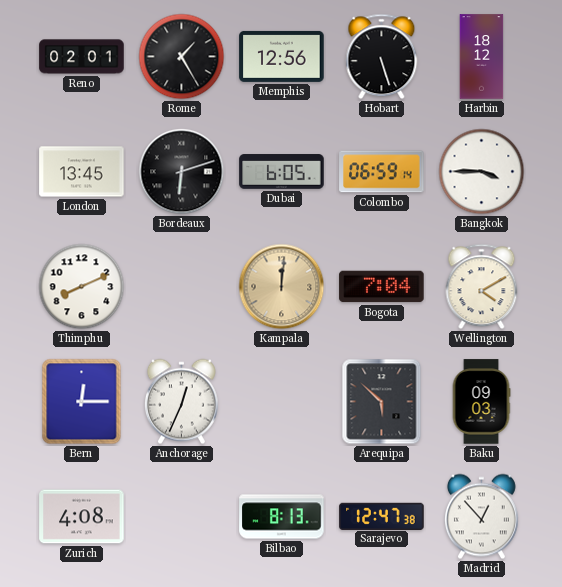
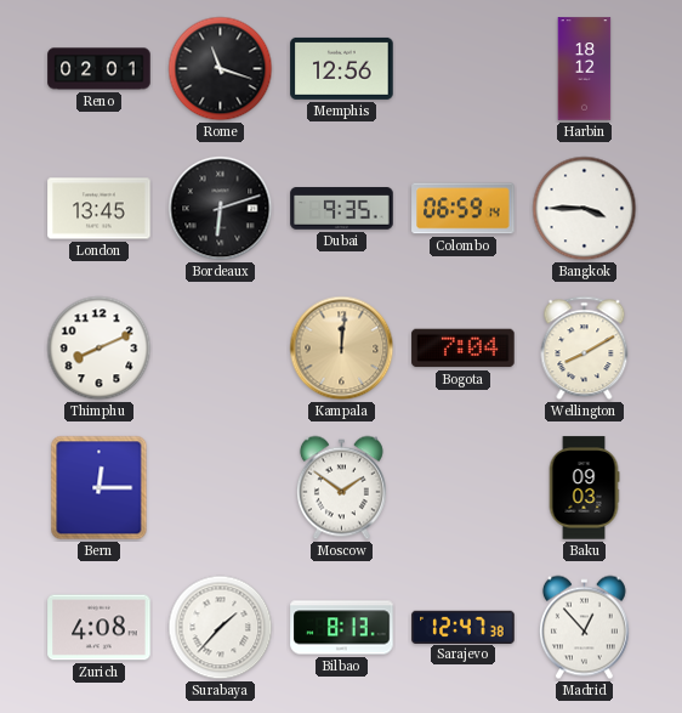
Rome: 1:25 -> 11:18
Hobart: 5:27 -> none
Dubai: 6:05 -> 9:35
Wellington: 4:10 -> 8:10
Anchorage: 12:34 -> none
Moscow: none -> 1:51
Arequipa: 5:52 -> none
Surabaya: none -> 1:37
